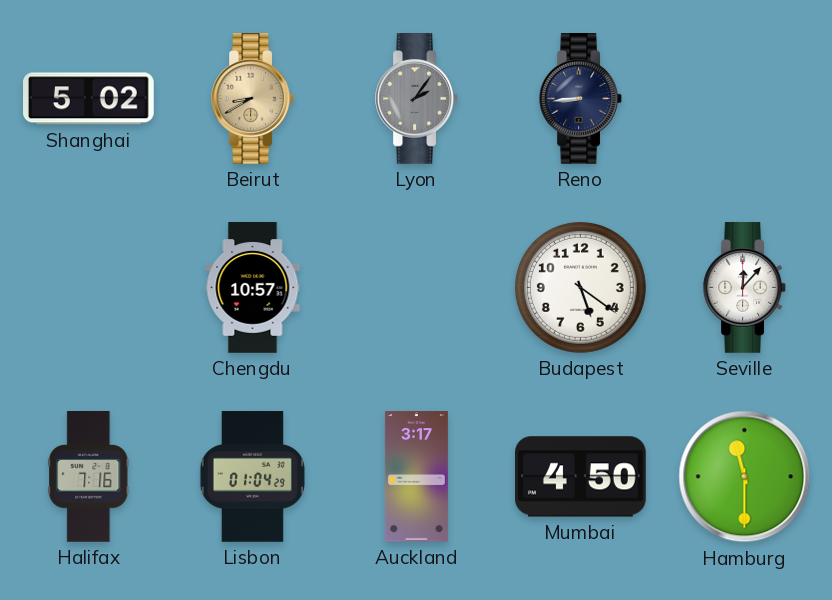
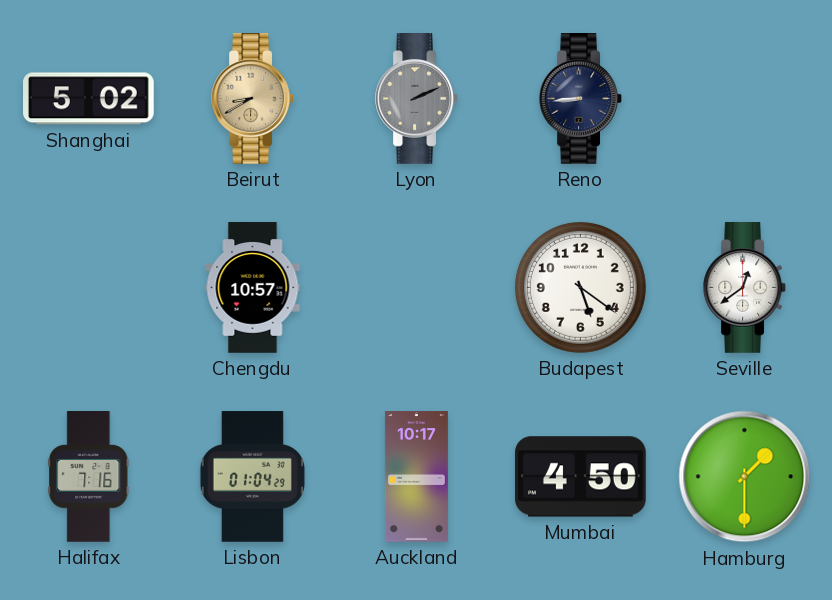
Lyon: 2:06 -> 2:11
Seville: 12:07 -> 12:39
Auckland: 3:17 -> 10:17
Hamburg: 11:30 -> 1:30
